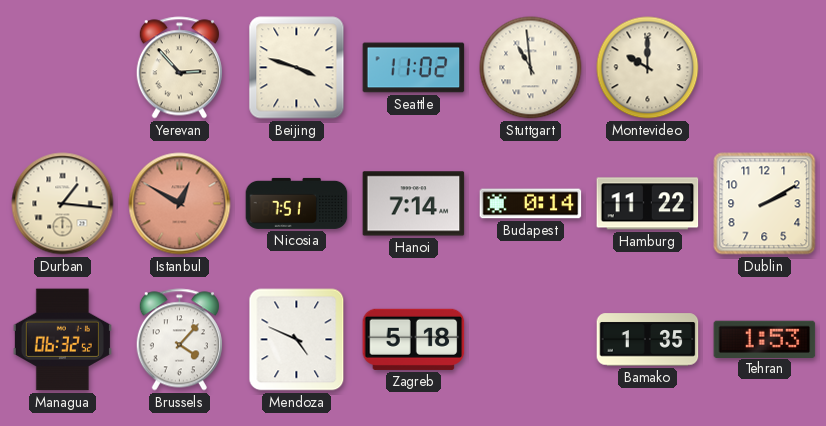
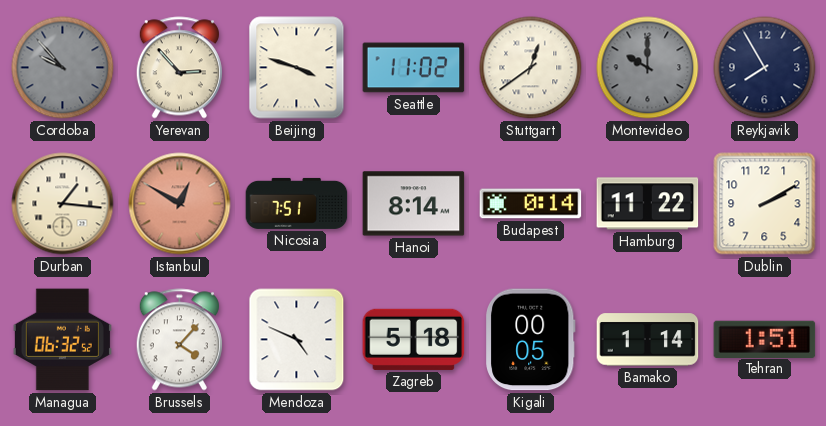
Cordoba: none -> 9:53
Stuttgart: 10:59 -> 12:39
Montevideo dial: cream -> grey
Reykjavik: none -> 7:55
Hanoi: 7:14 -> 8:14
Kigali: none -> 00:05
Bamako: 1:35 -> 1:14
Tehran: 1:53 -> 1:51
